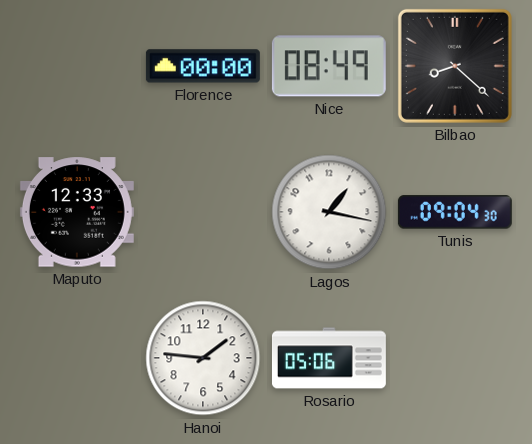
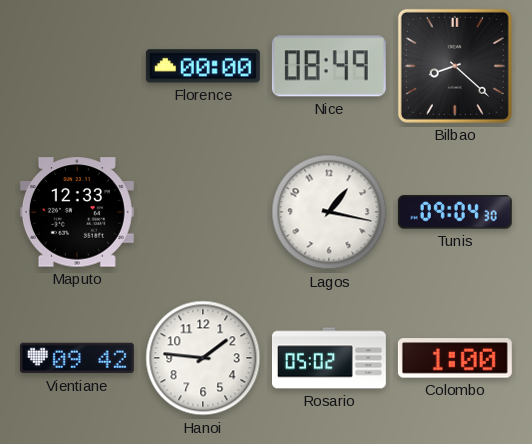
Vientiane: none -> 09:42
Rosario: 05:06 -> 05:02
Colombo: none -> 1:00
